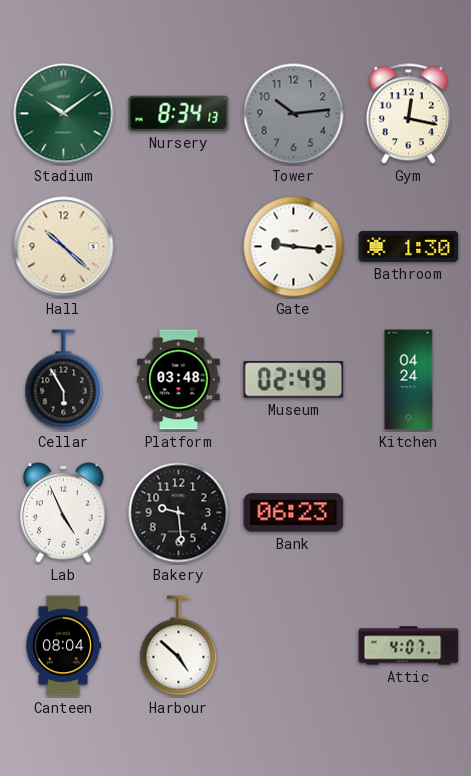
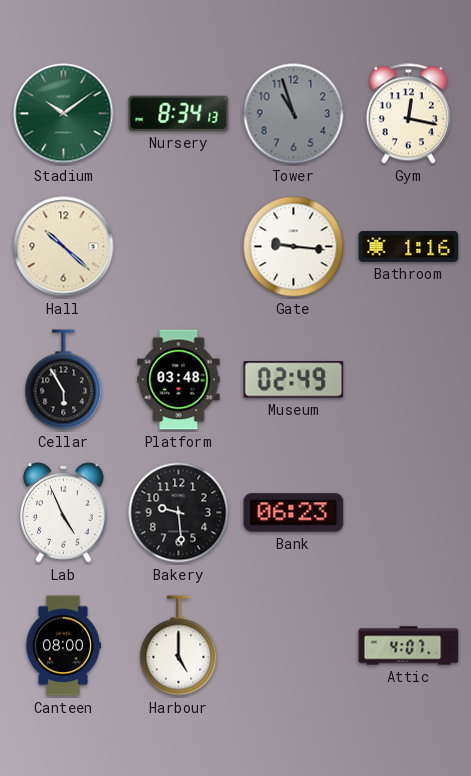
Tower: 10:14 -> 10:57
Bathroom: 1:30 -> 1:16
Kitchen: 04:24 -> none
Canteen: 08:04 -> 08:00
Harbour: 4:52 -> 5:00
